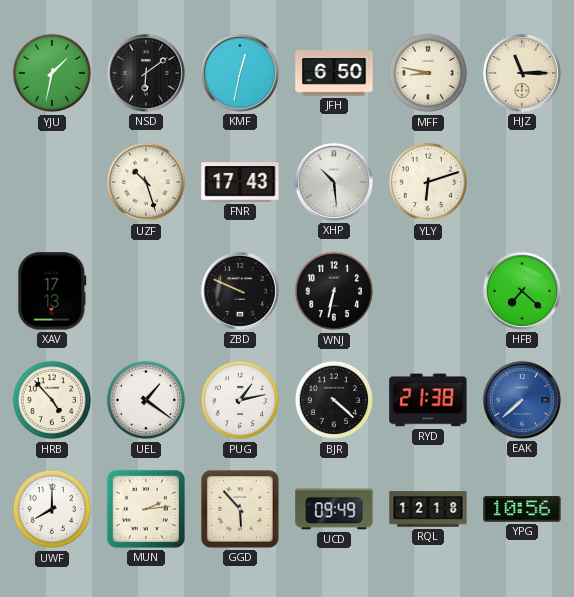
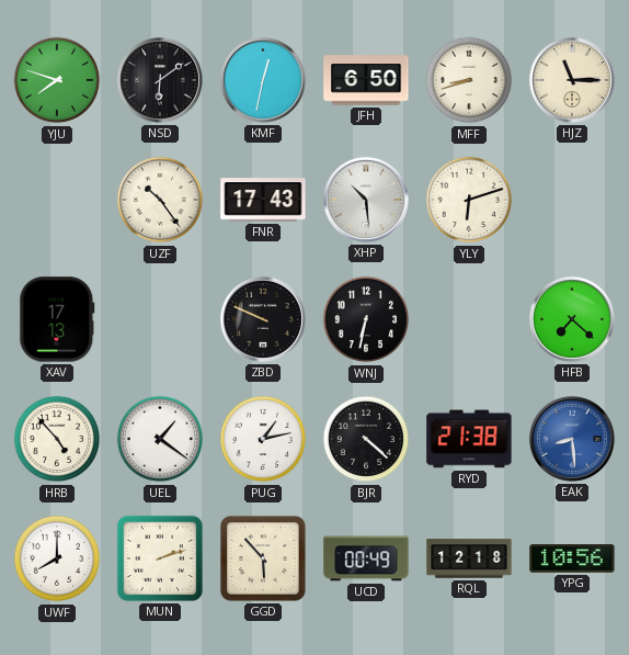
YJU: 1:32 -> 7:48
MFF: 8:47 -> 8:42
UZF: 10:27 -> 10:24
EAK: 7:38 -> 8:29
MUN: 2:14 -> 2:12
UCD: 09:49 -> 00:49
